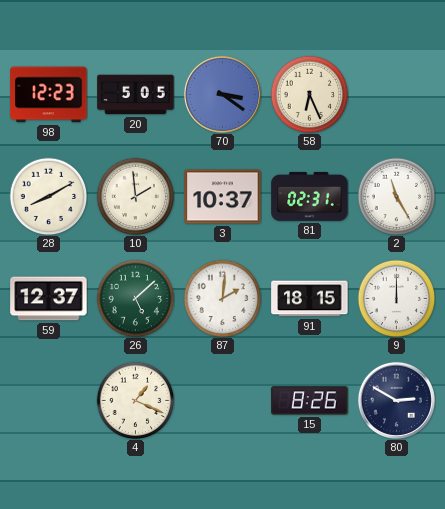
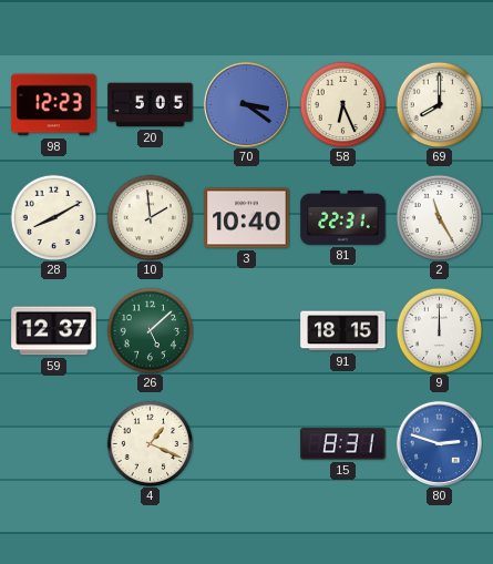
69: none -> 8:00
3: 10:37 -> 10:40
81: 02:31 -> 22:31
87: 2:01 -> none
15: 8:26 -> 8:31
80: 2:50 -> 2:48
80 dial: navy -> blue
